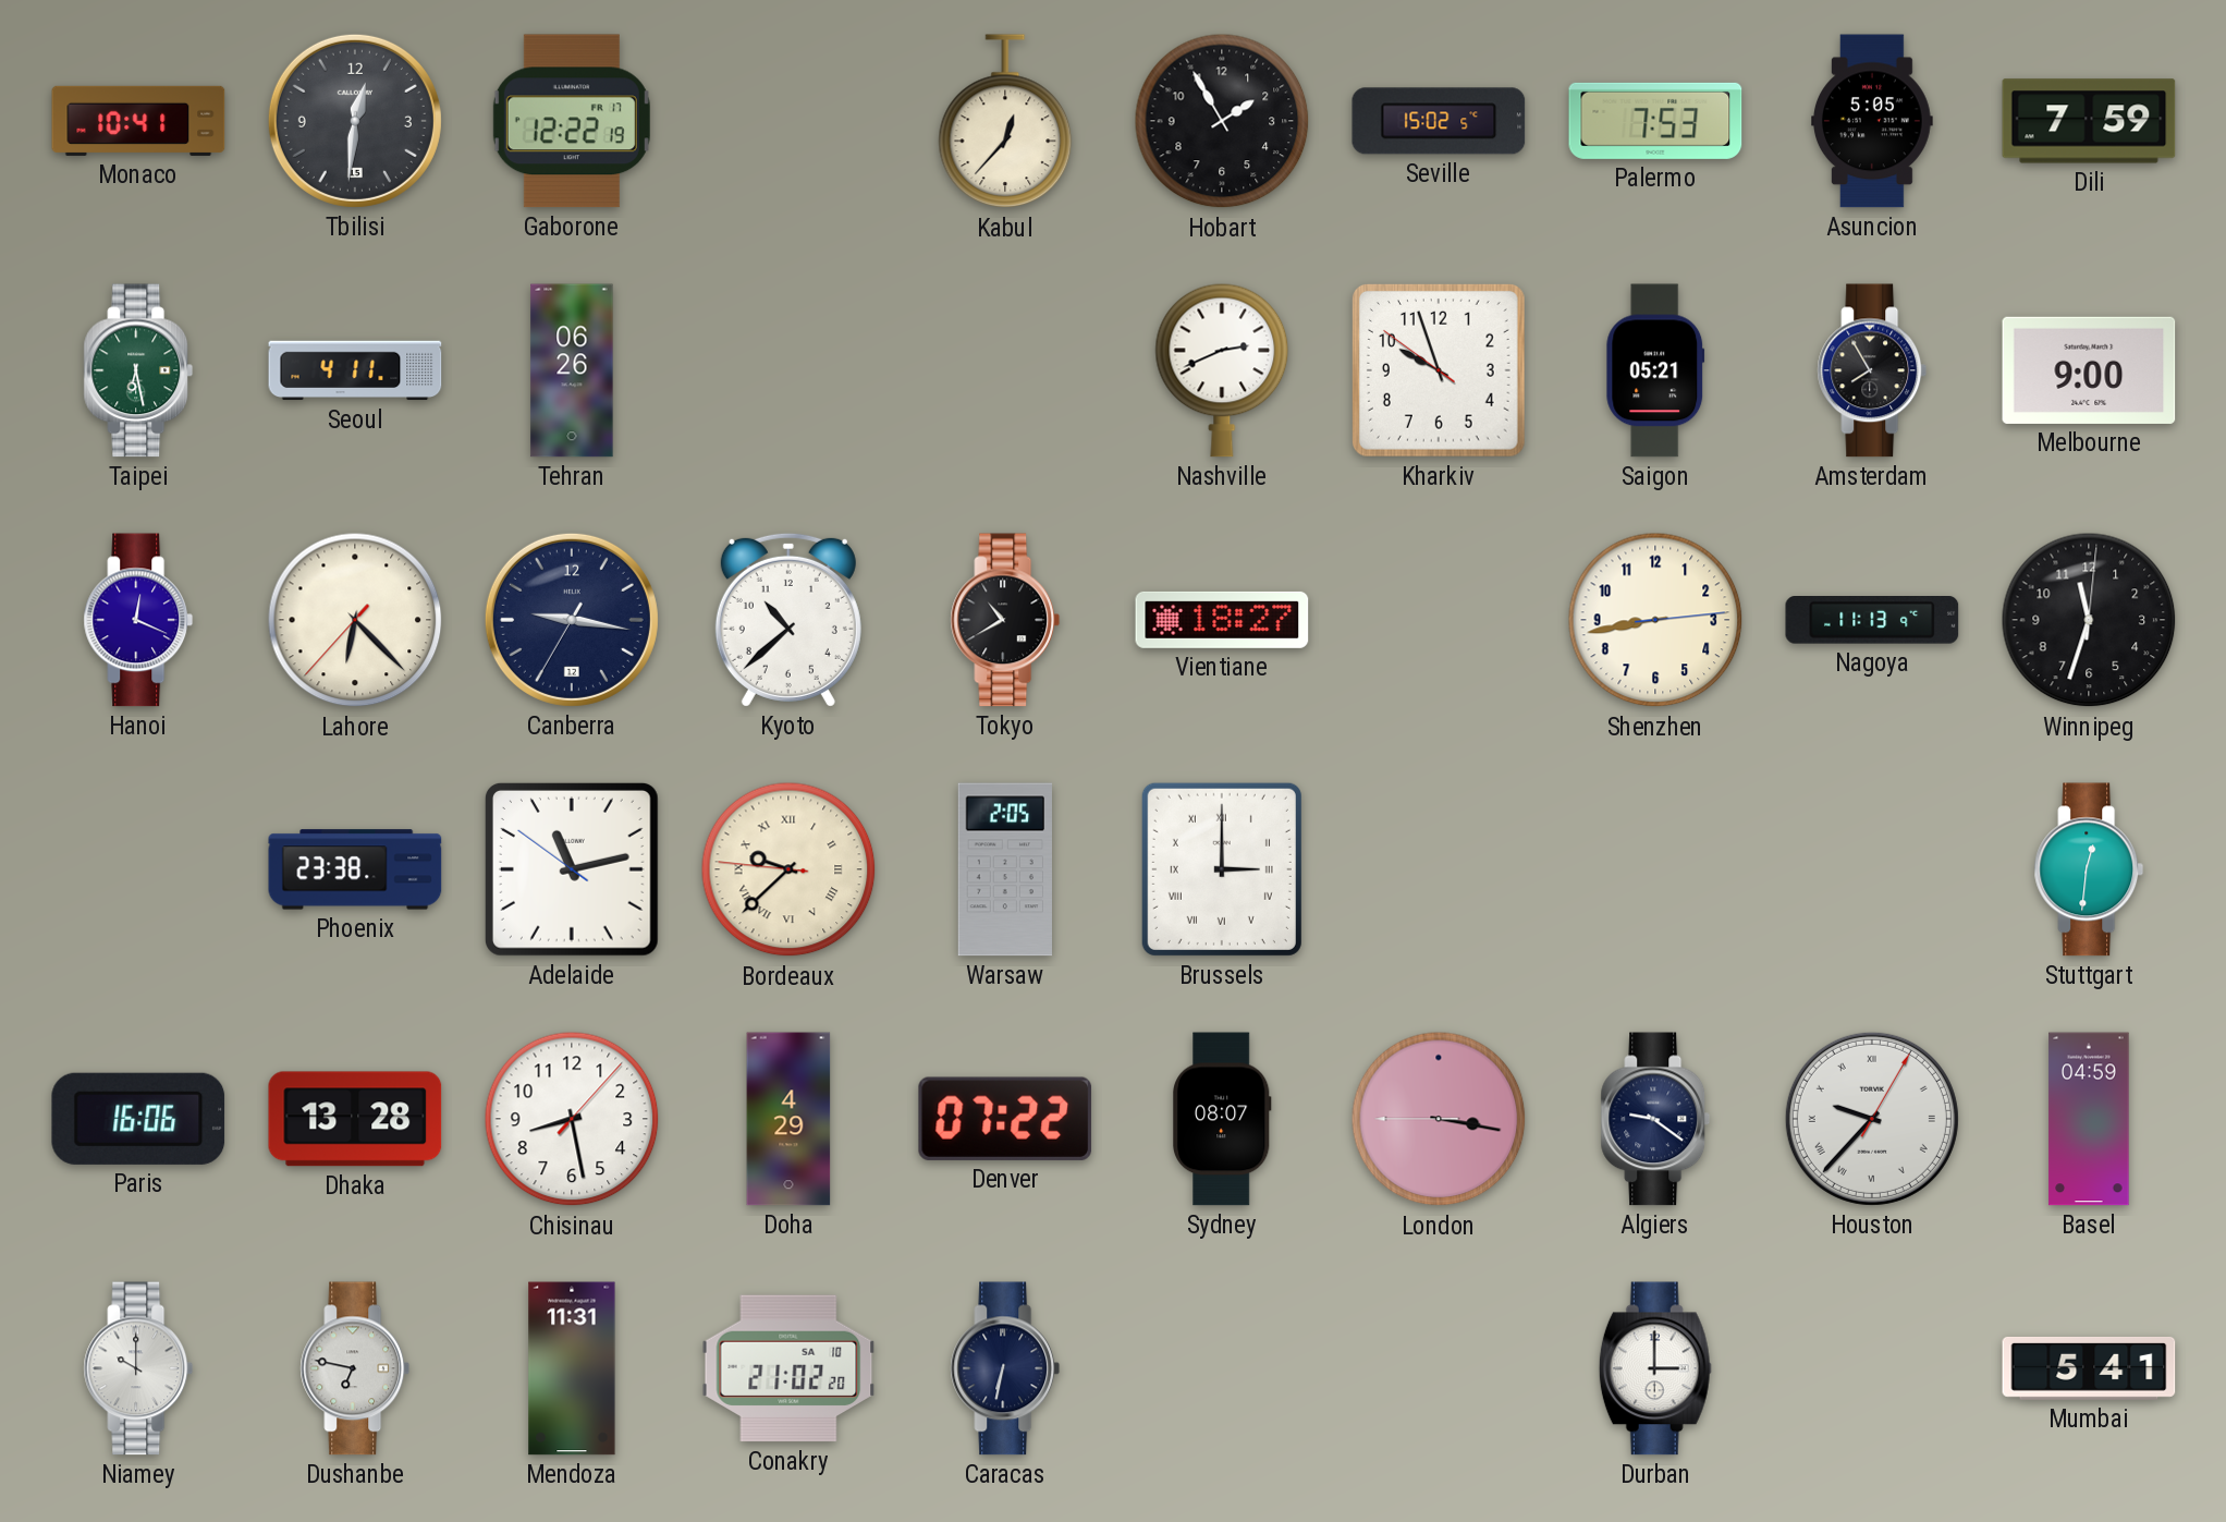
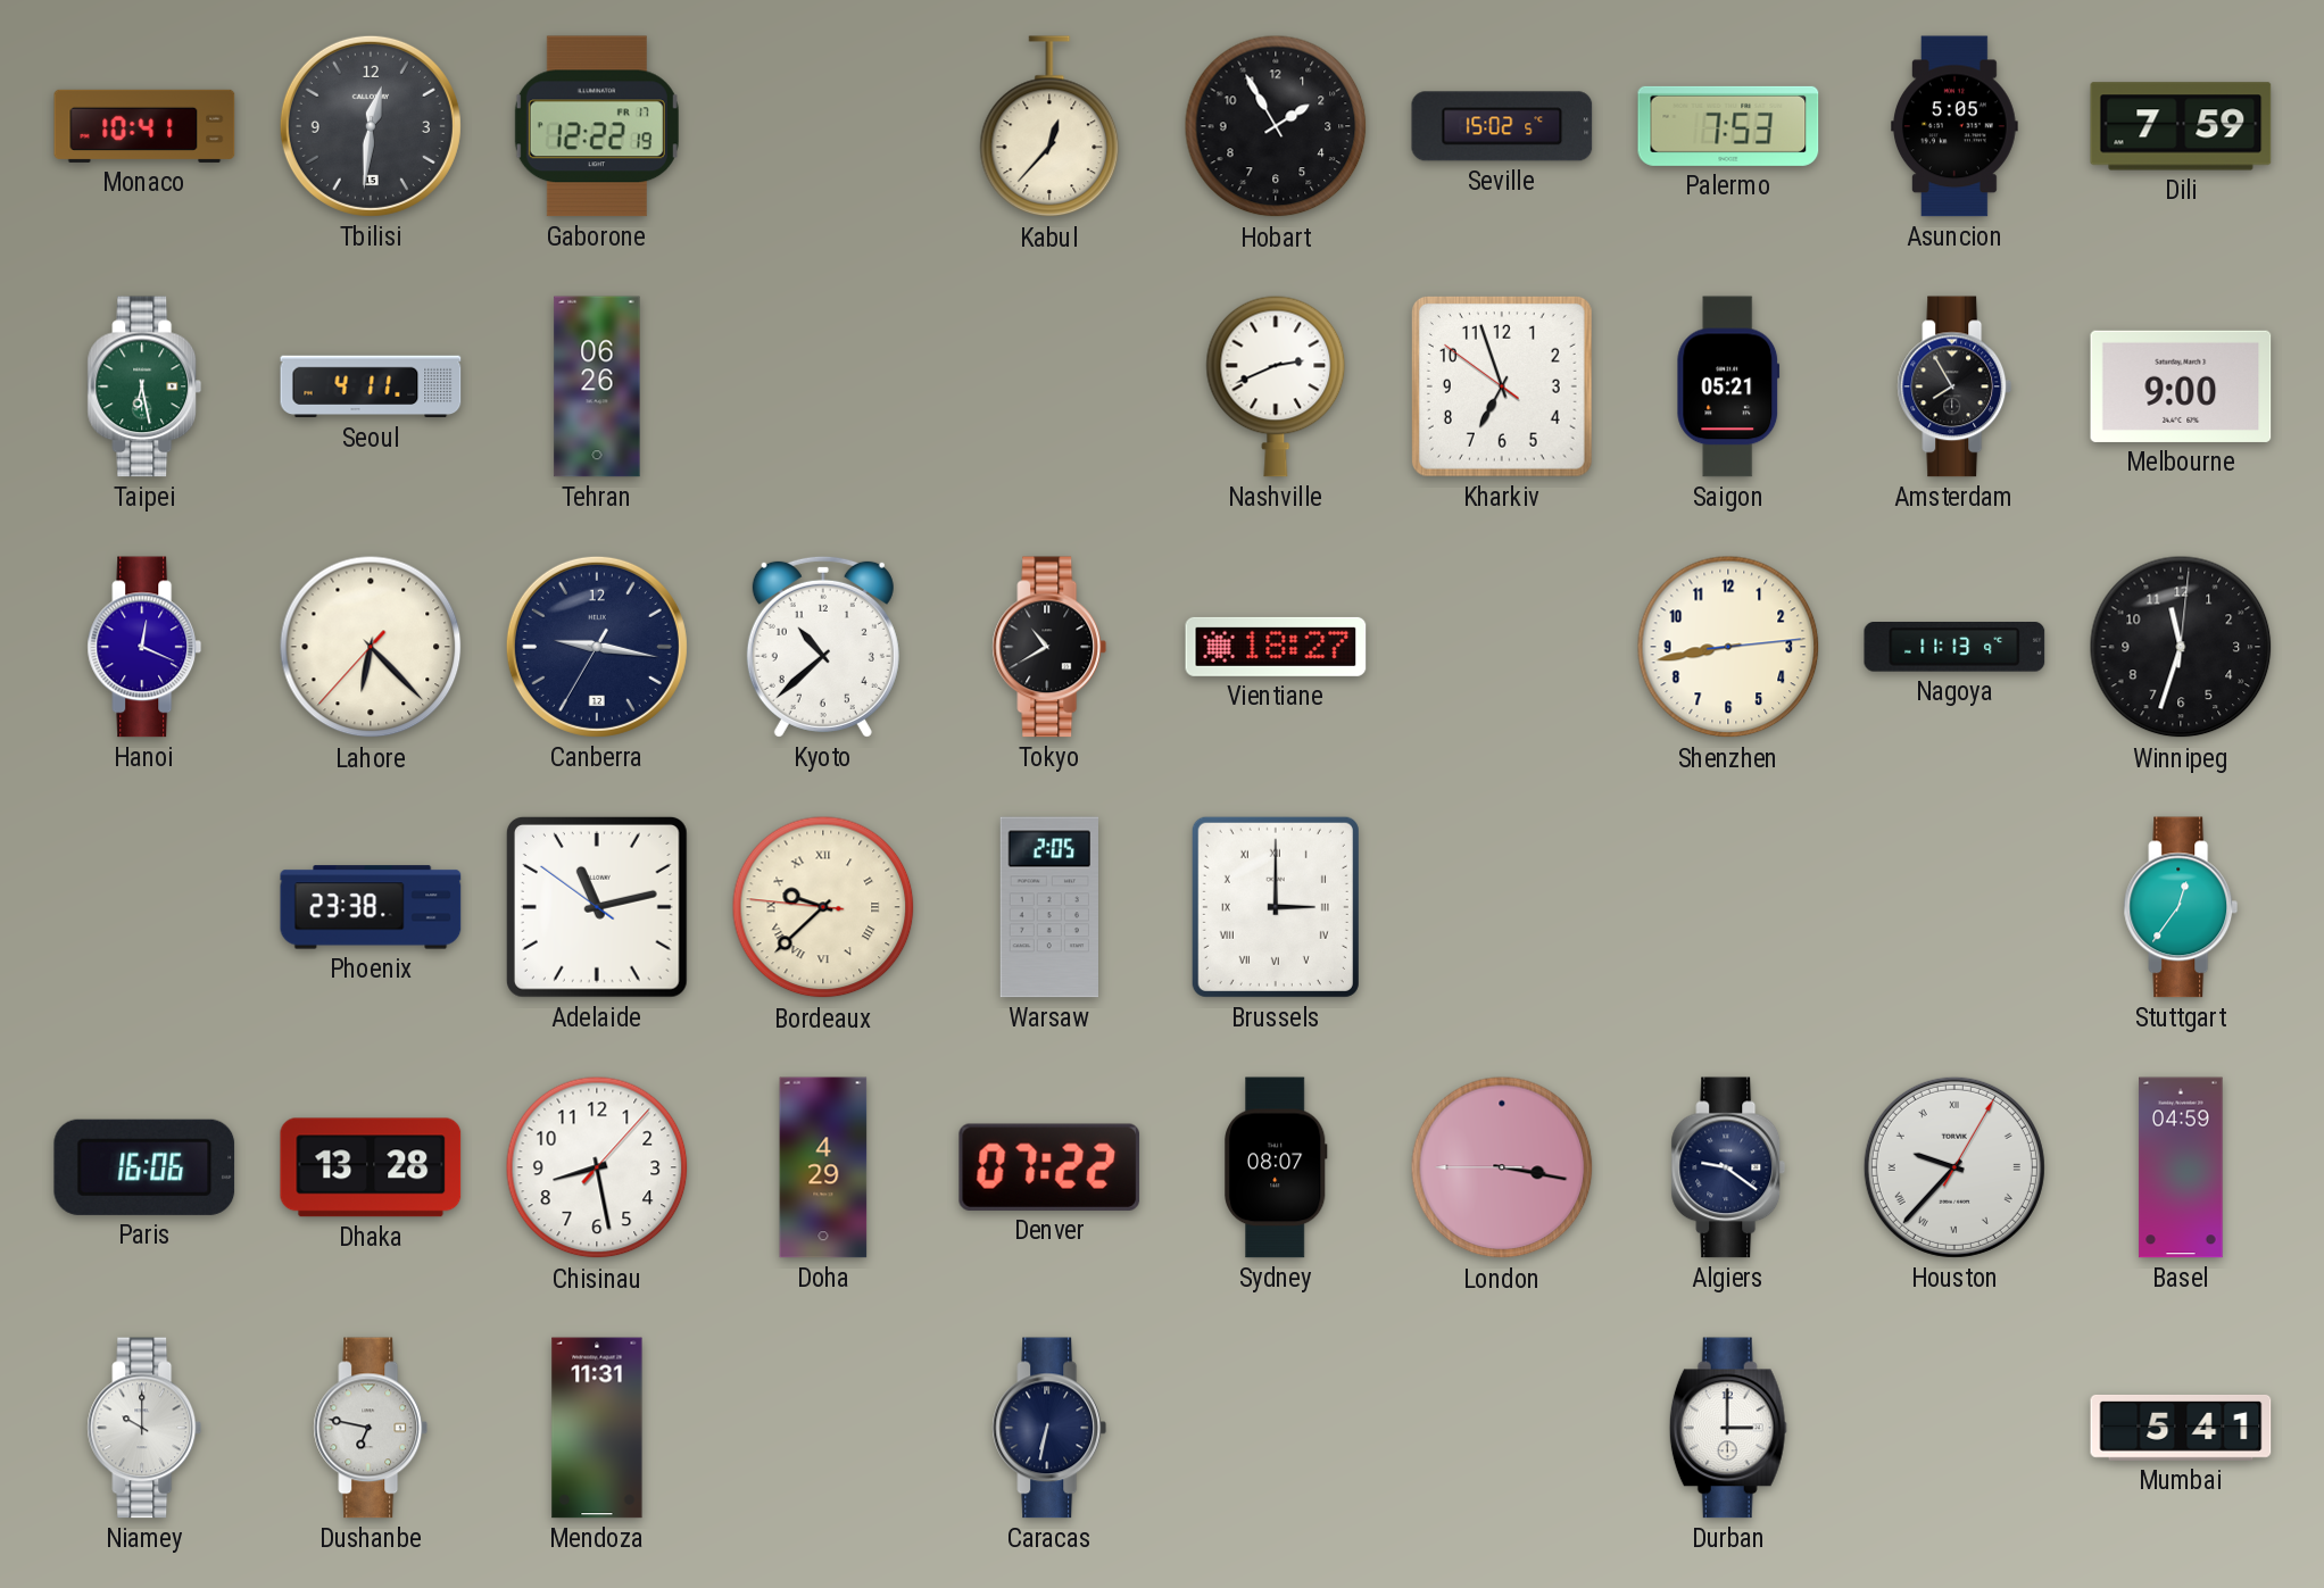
Kharkiv: 9:56 -> 6:56
Stuttgart: 12:31 -> 12:36
Conakry: 21:02 -> none
